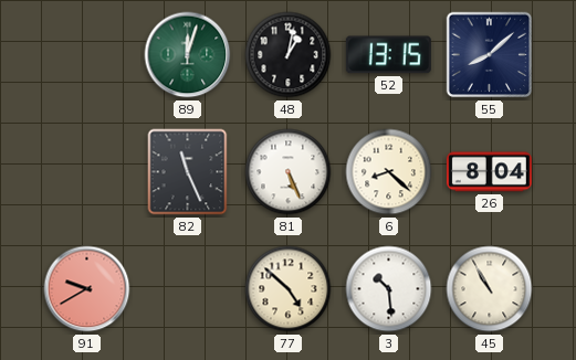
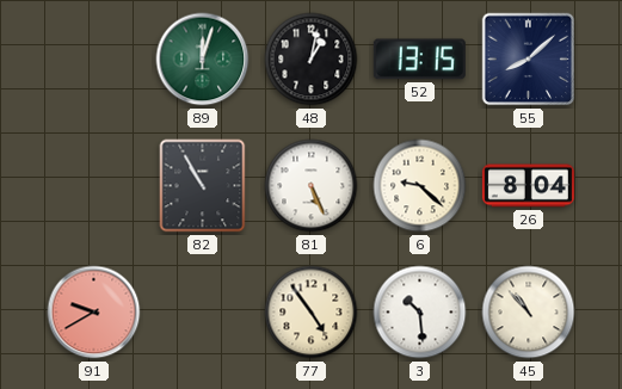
82: 11:26 -> 10:55
6: 8:22 -> 9:22
77: 4:52 -> 4:54
45: 10:55 -> 10:53
